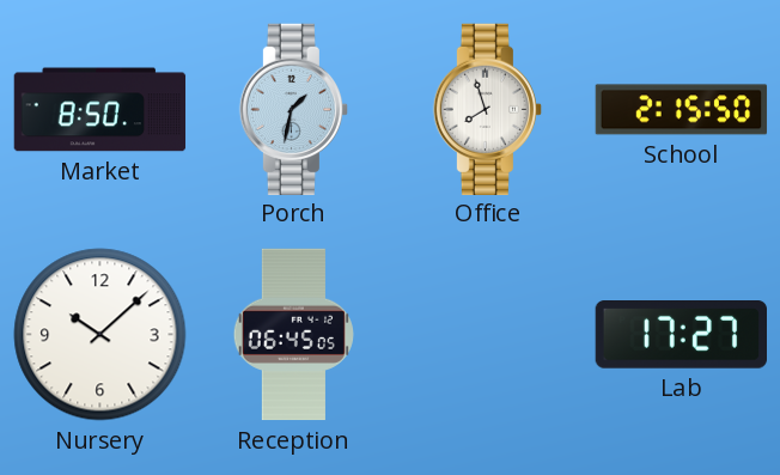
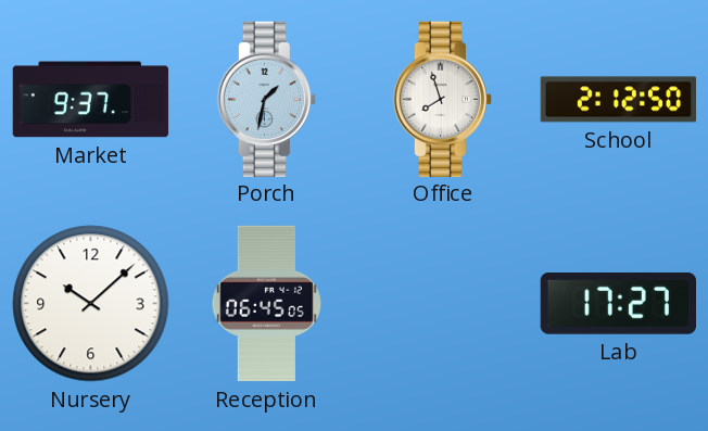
Market: 8:50 -> 9:37
School: 2:15 -> 2:12
